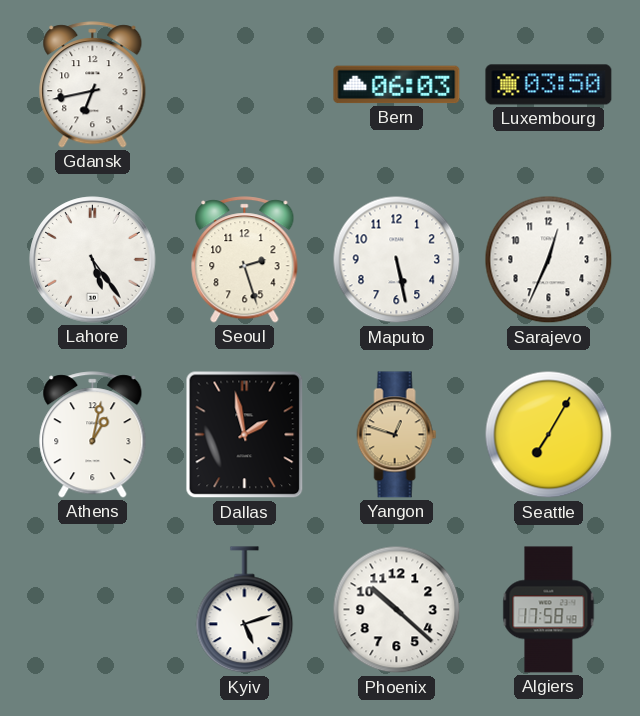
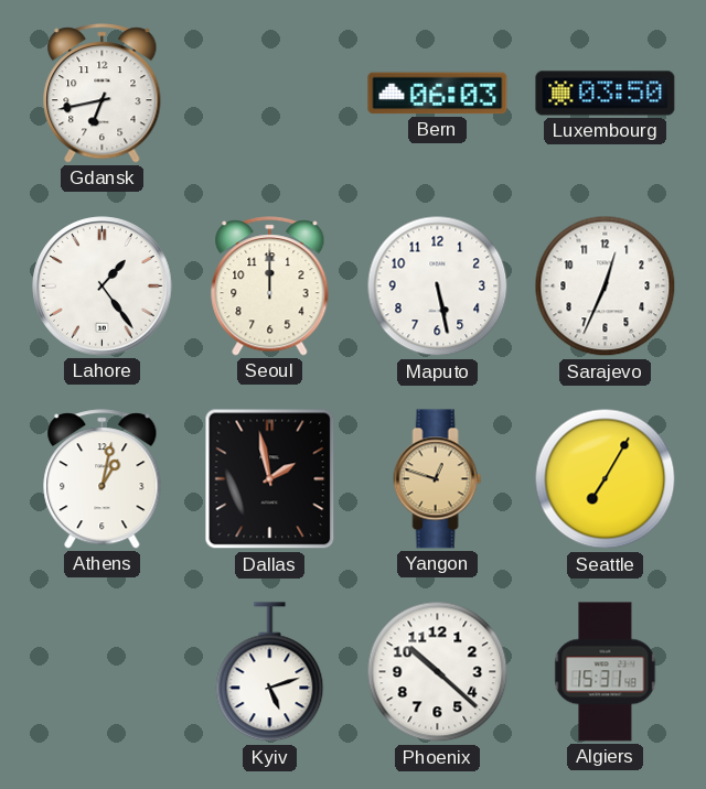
Lahore: 5:24 -> 1:24
Seoul: 2:27 -> 12:00
Algiers: 17:58 -> 15:31
